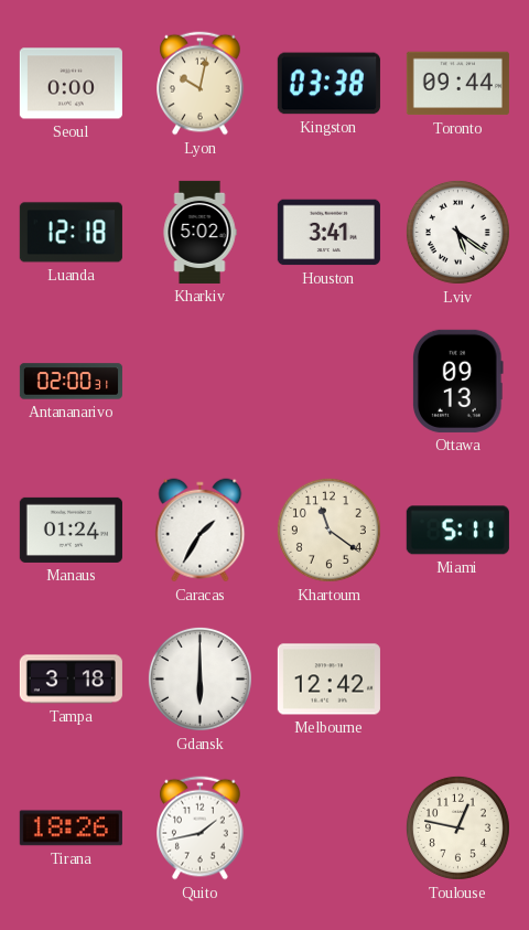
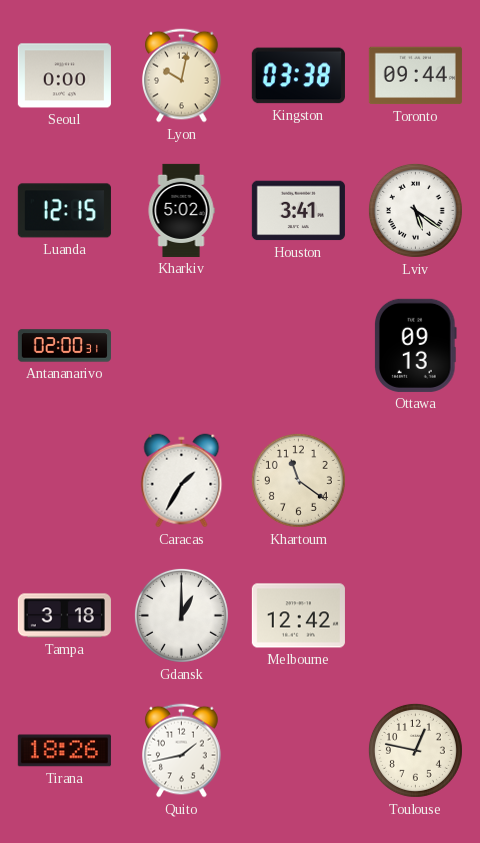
Luanda: 12:18 -> 12:15
Manaus: 01:24 -> none
Miami: 5:11 -> none
Gdansk: 6:00 -> 1:00
